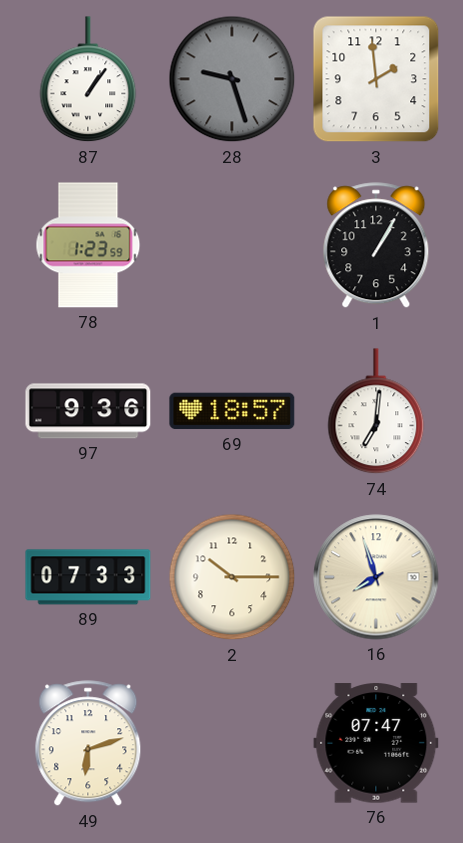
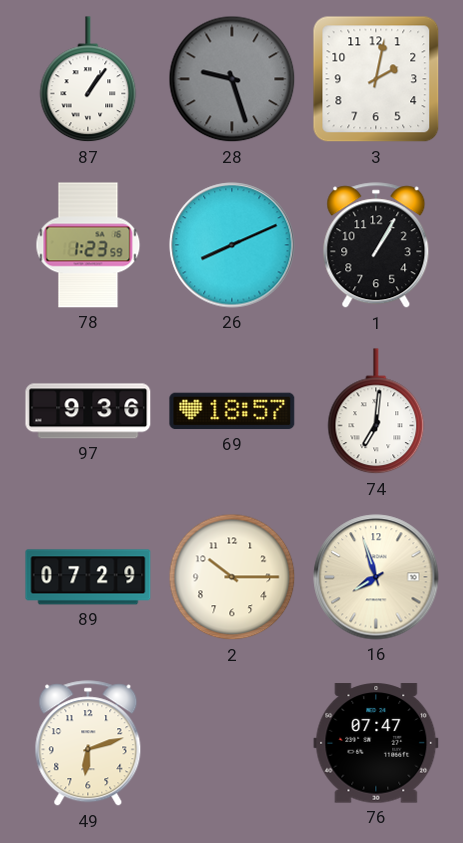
3: 1:59 -> 2:02
26: none -> 8:11
89: 07:33 -> 07:29
